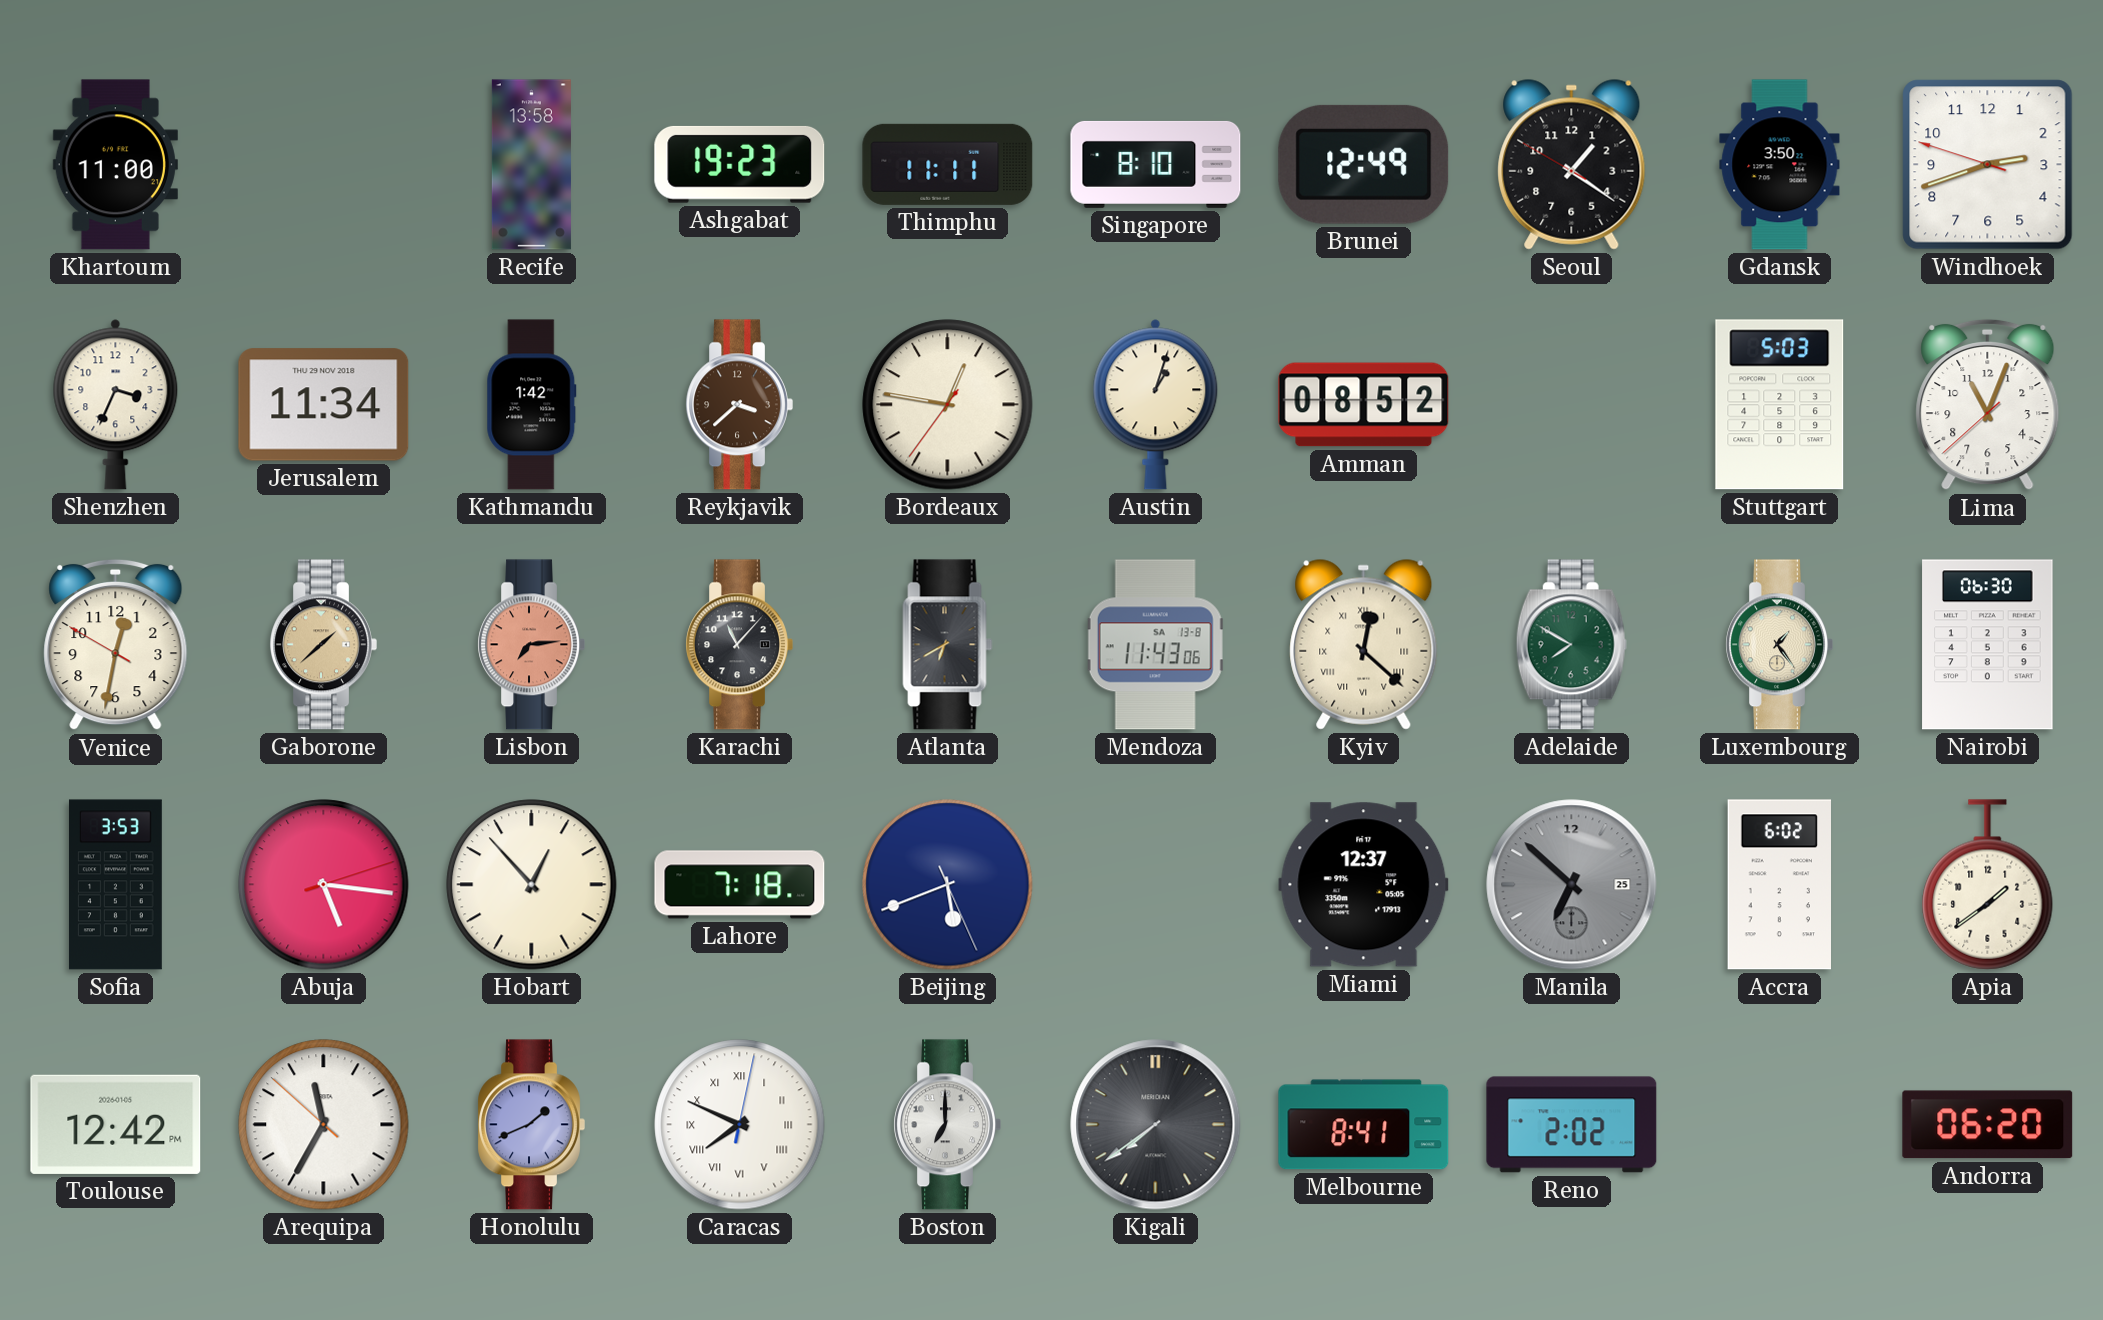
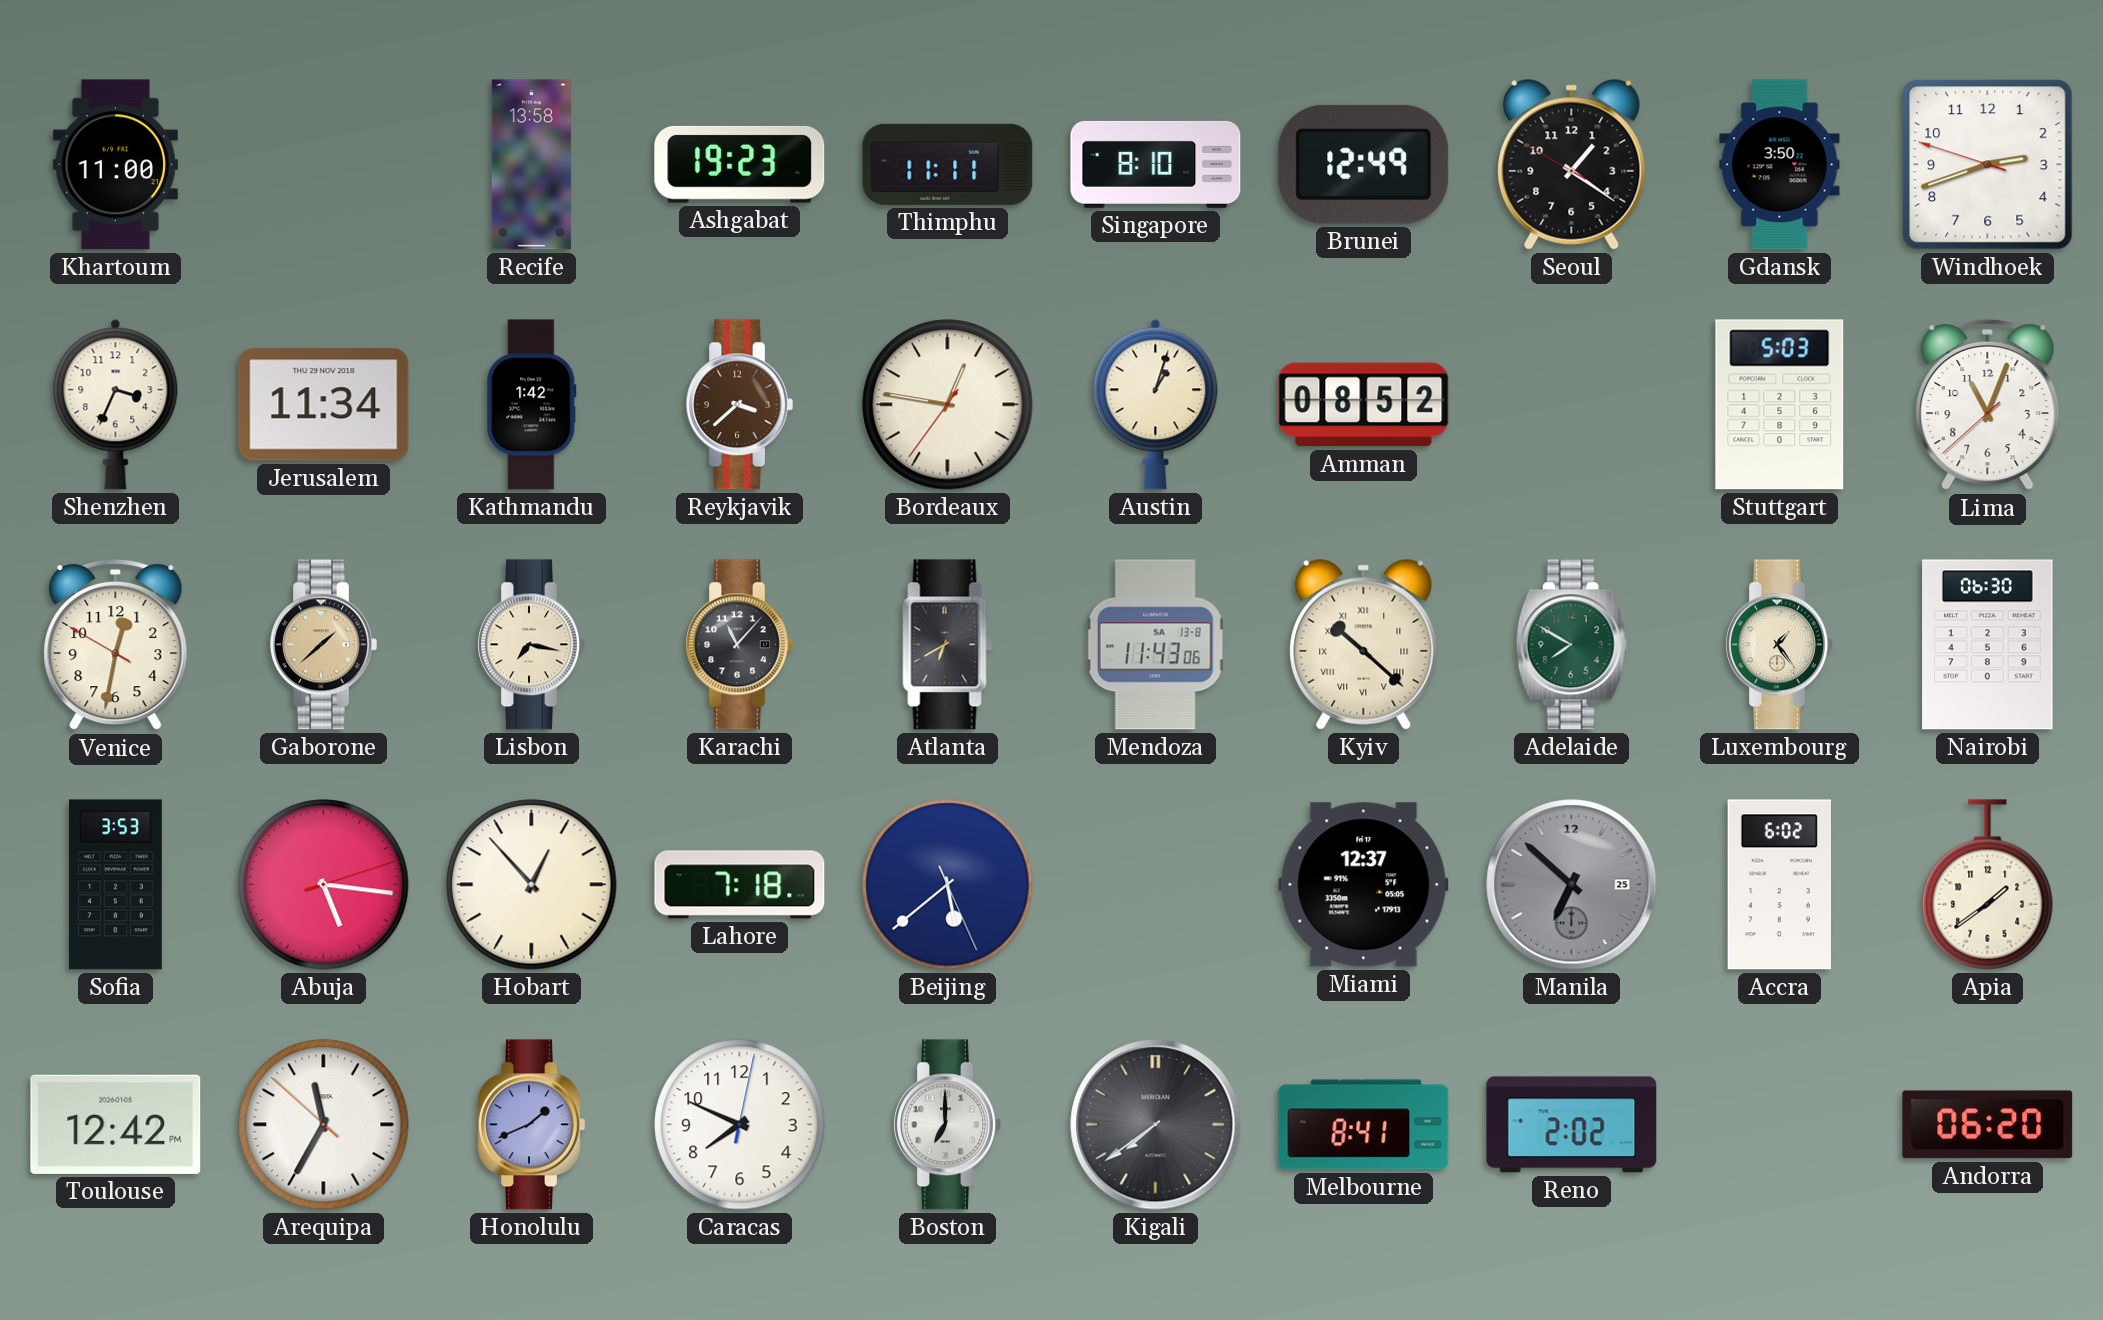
Lisbon: 7:14 -> 7:17
Lisbon dial: salmon -> cream
Kyiv: 12:22 -> 10:22
Beijing: 5:41 -> 5:38
Caracas numerals: Roman -> Arabic
